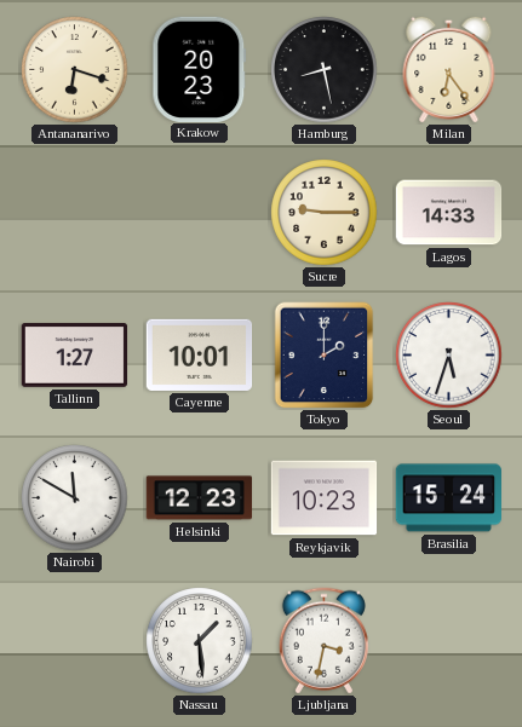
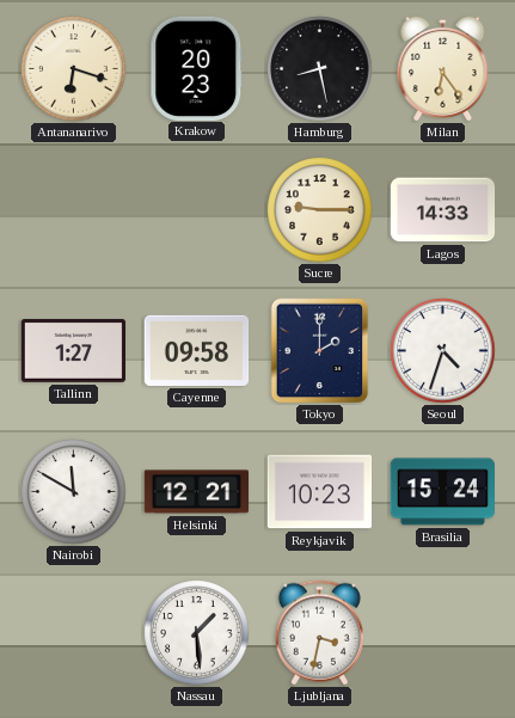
Cayenne: 10:01 -> 09:58
Seoul: 5:33 -> 4:33
Helsinki: 12:23 -> 12:21
